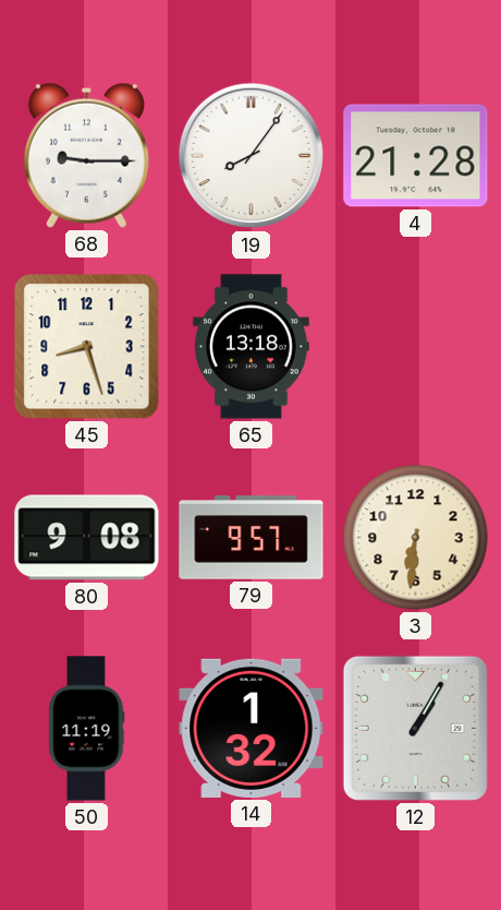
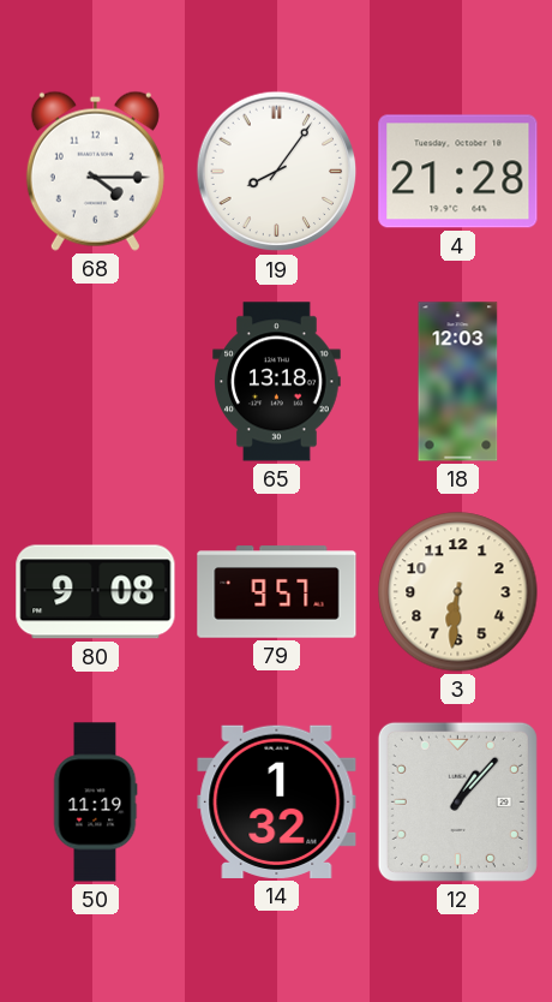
68: 9:15 -> 4:15
45: 8:27 -> none
18: none -> 12:03
12: 1:05 -> 1:07
